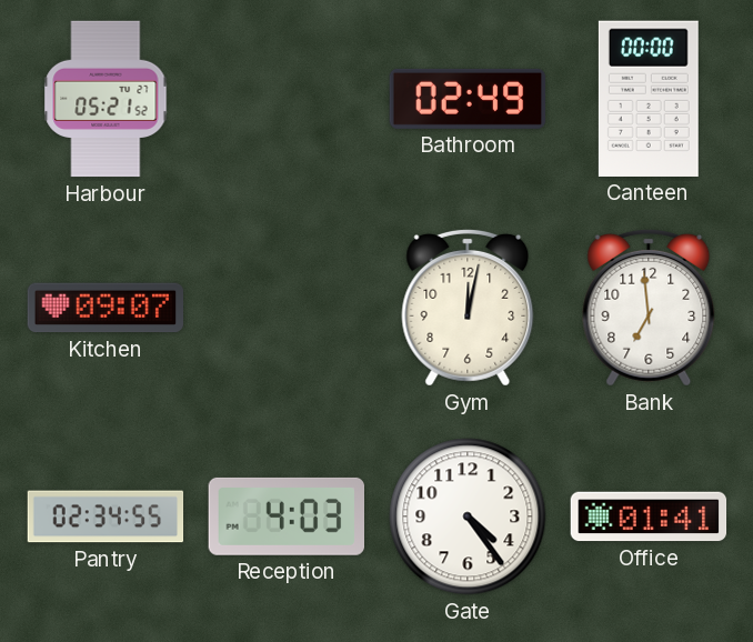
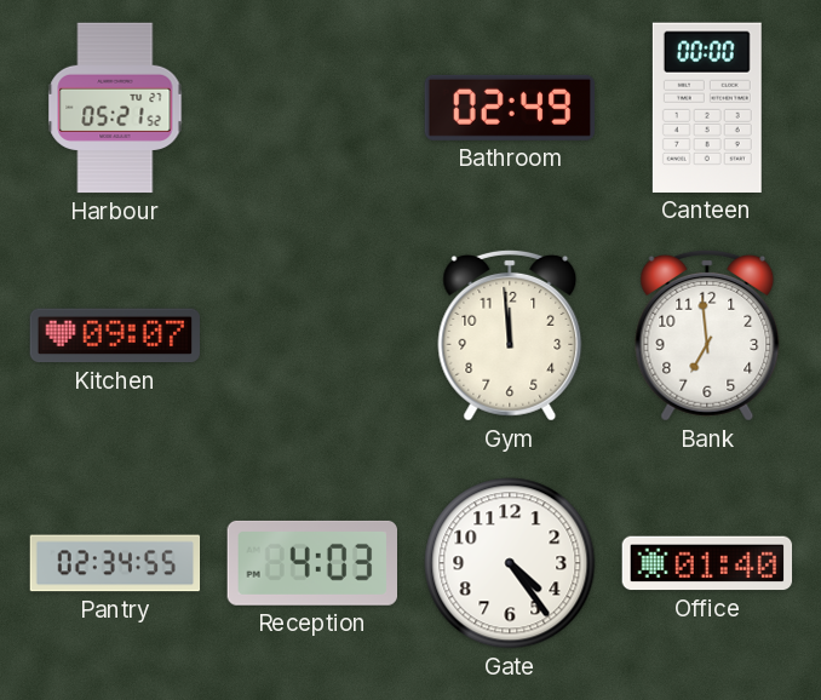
Gym: 12:02 -> 11:59
Office: 01:41 -> 01:40
